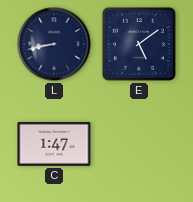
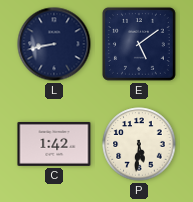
C: 1:47 -> 1:42
P: none -> 5:31
